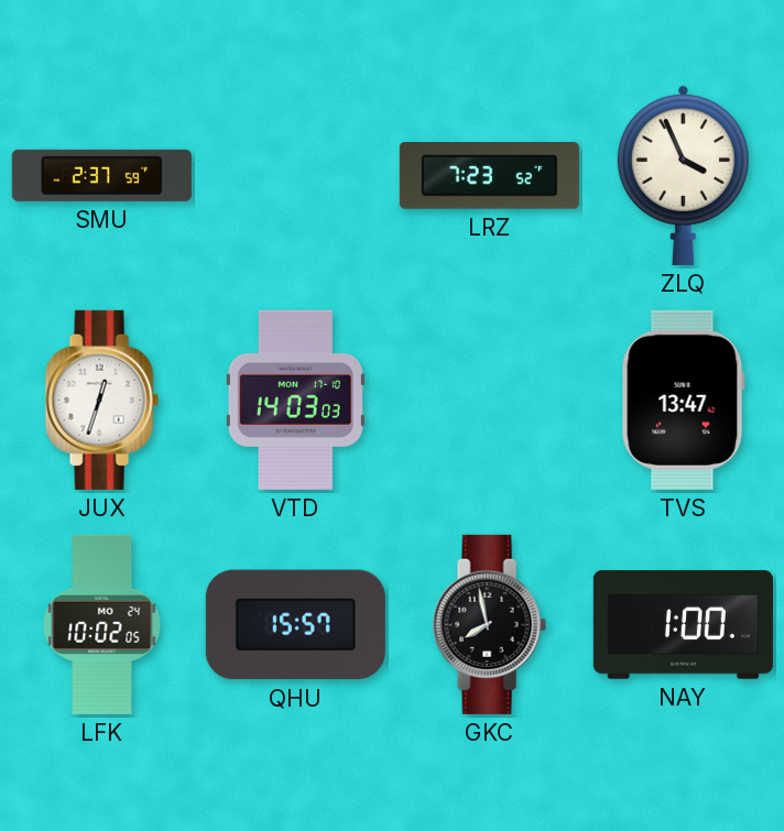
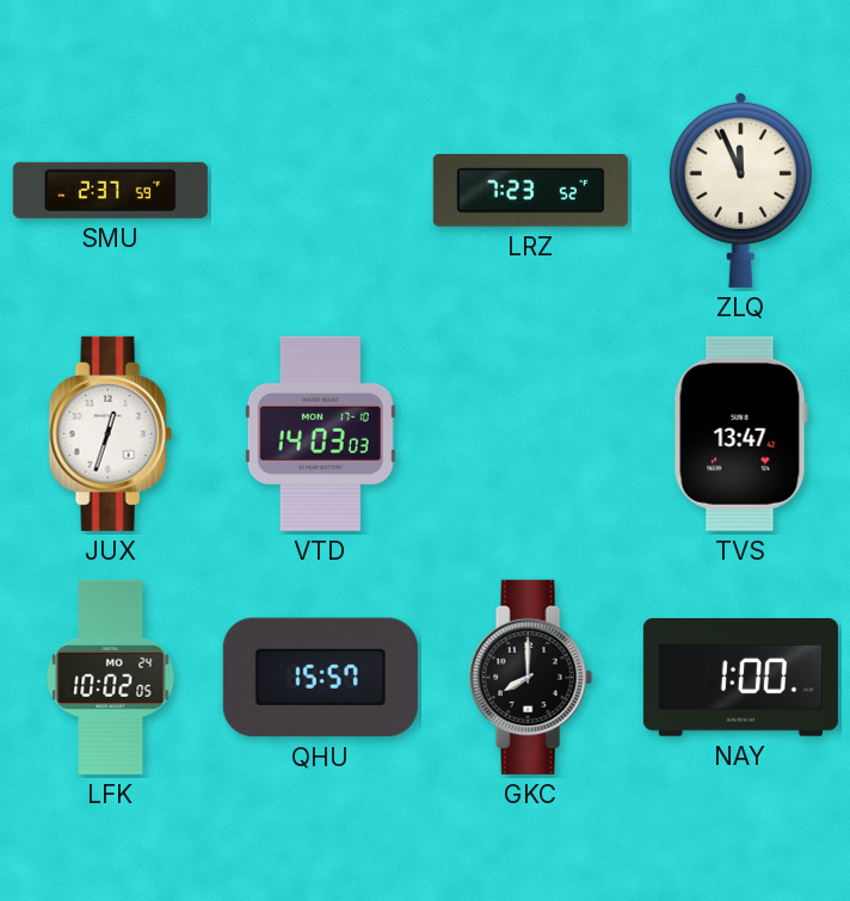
ZLQ: 3:56 -> 11:56
GKC: 7:58 -> 8:00
